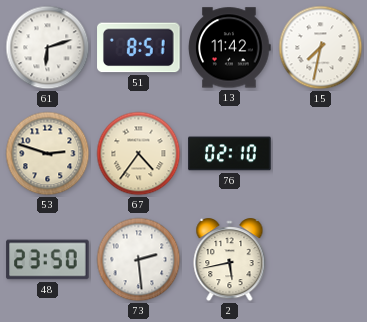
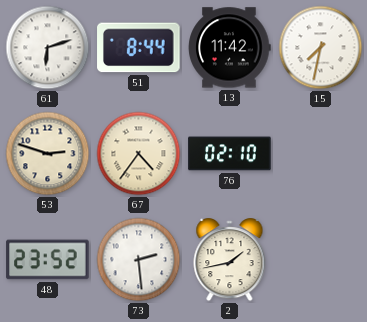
51: 8:51 -> 8:44
48: 23:50 -> 23:52
2: 5:43 -> 1:43
